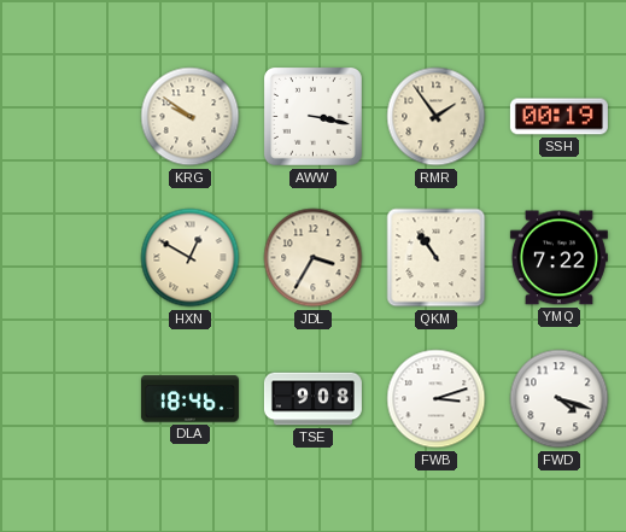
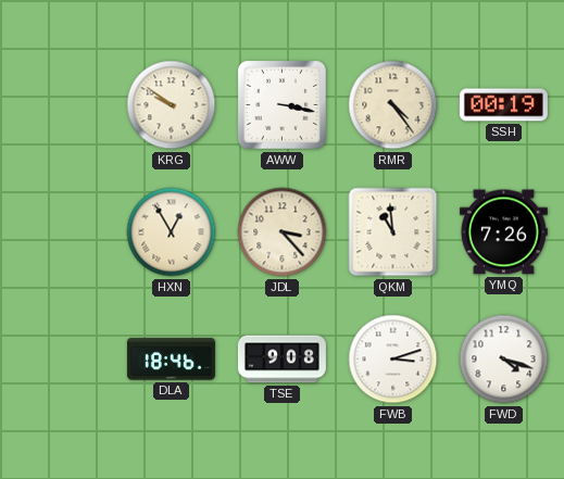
RMR: 1:54 -> 4:24
HXN: 12:50 -> 12:55
JDL: 3:35 -> 3:23
QKM: 10:54 -> 10:59
YMQ: 7:22 -> 7:26
